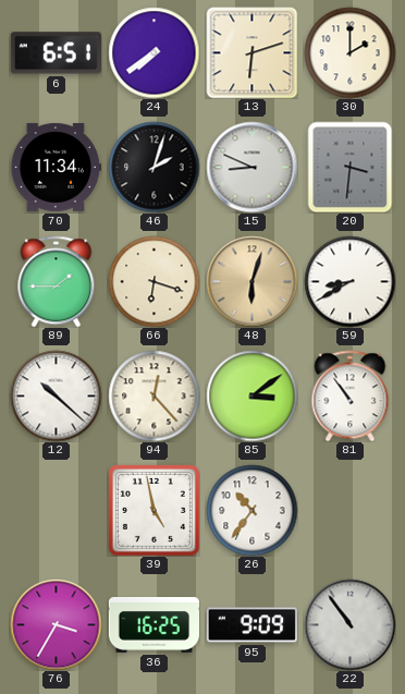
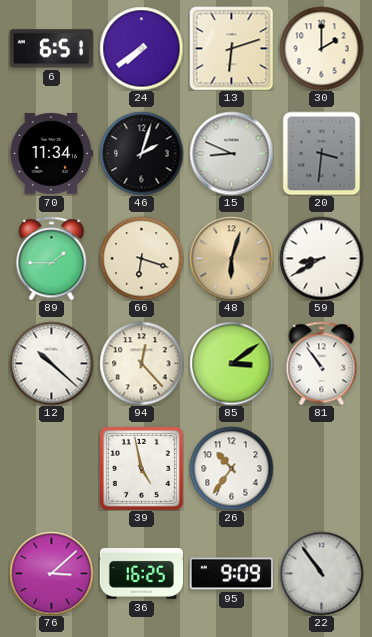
76: 3:35 -> 3:08
